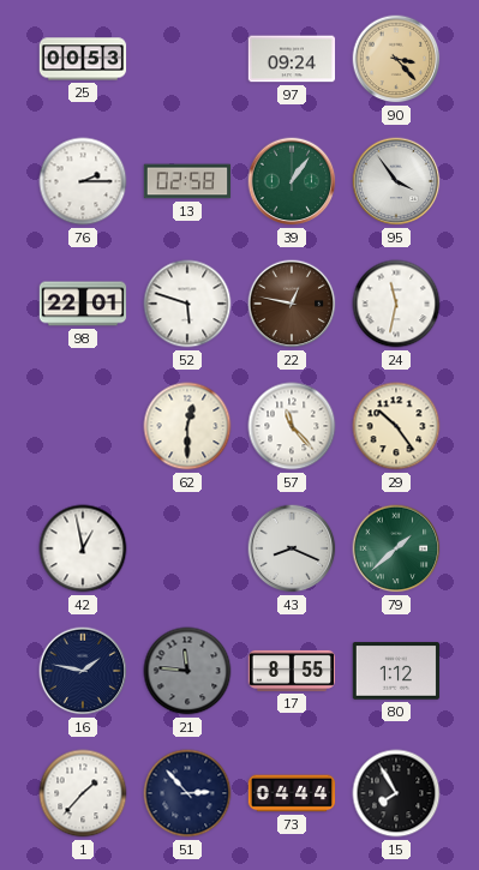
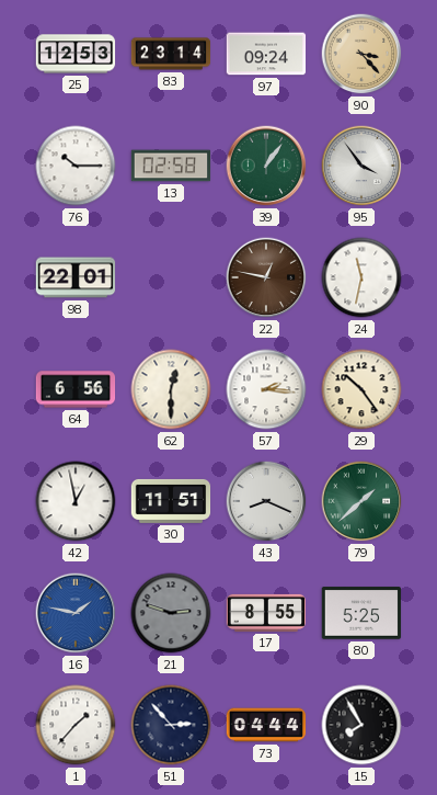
25: 00:53 -> 12:53
83: none -> 23:14
76: 2:15 -> 10:15
52: 5:48 -> none
64: none -> 6:56
57: 11:23 -> 2:16
30: none -> 11:51
16 dial: navy -> blue
21: 11:46 -> 2:48
80: 1:12 -> 5:25
